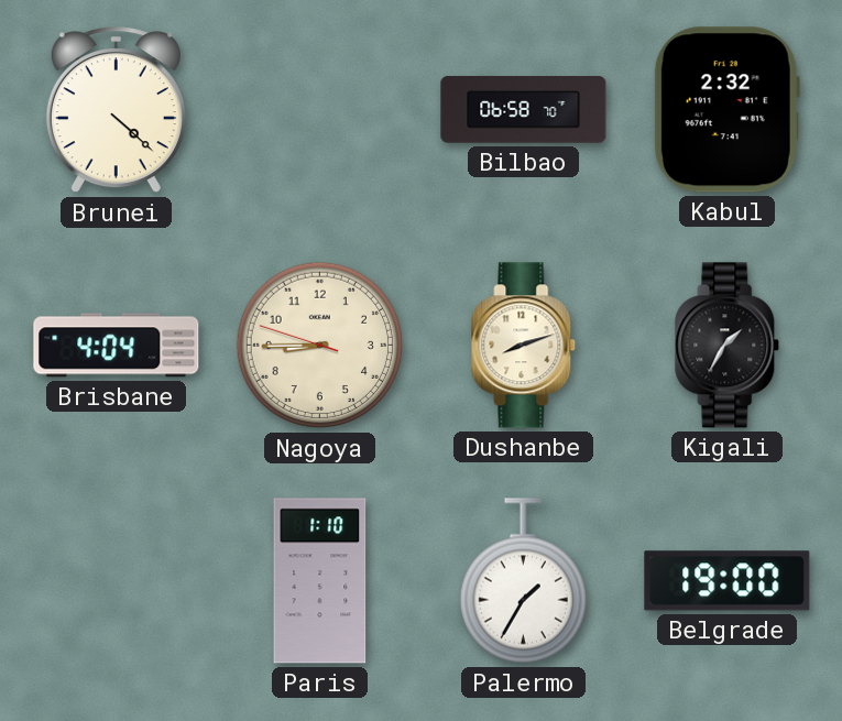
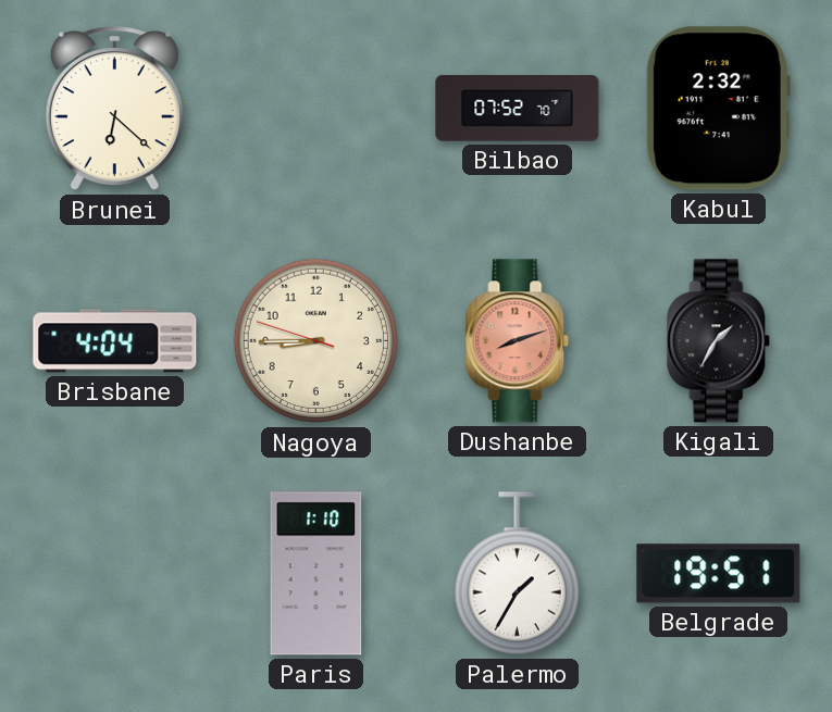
Brunei: 4:22 -> 6:22
Bilbao: 06:58 -> 07:52
Dushanbe dial: cream -> salmon
Belgrade: 19:00 -> 19:51
